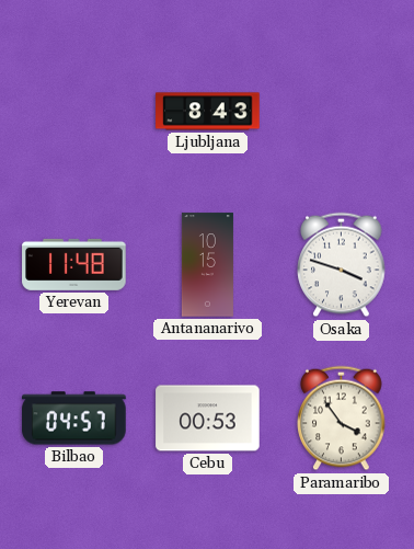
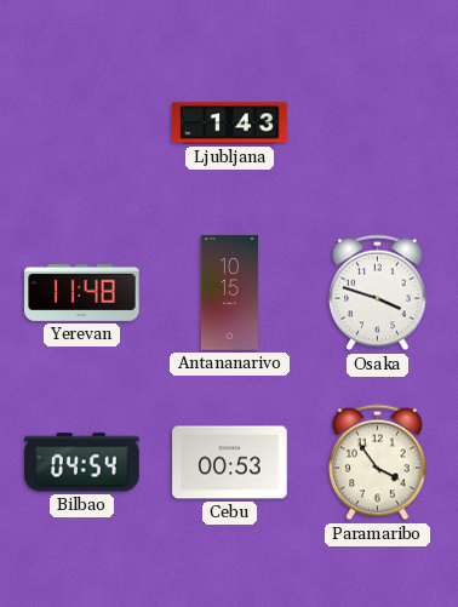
Ljubljana: 8:43 -> 1:43
Bilbao: 04:57 -> 04:54
